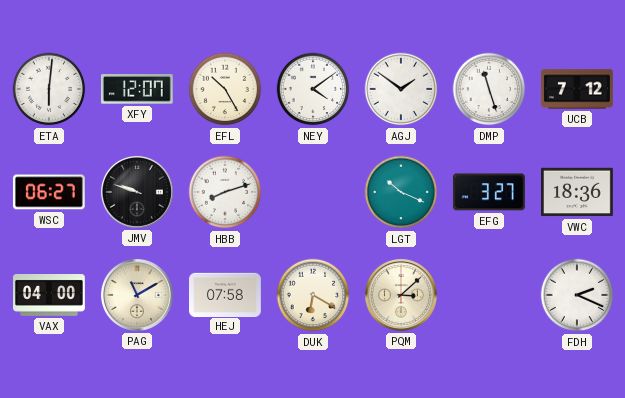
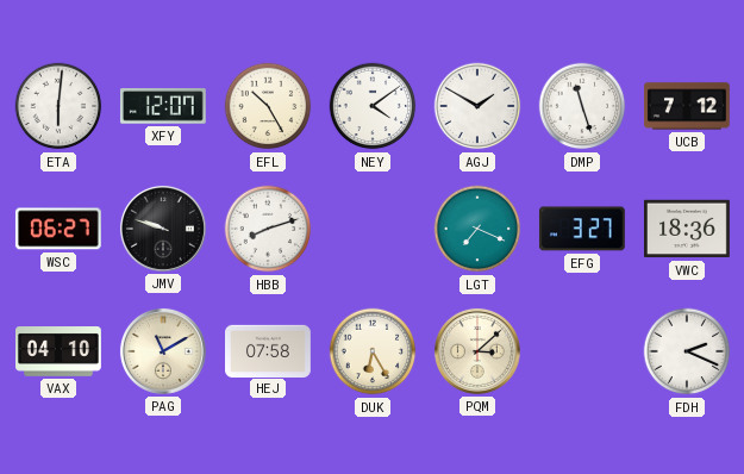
AGJ: 1:51 -> 1:50
LGT: 10:19 -> 7:19
VAX: 04:00 -> 04:10
DUK: 6:20 -> 6:25
